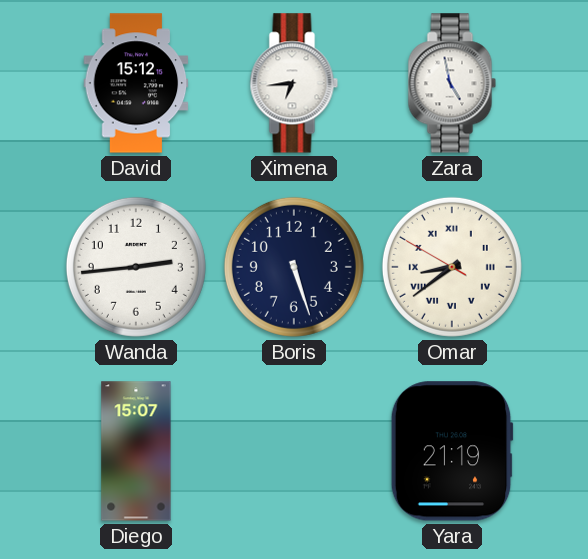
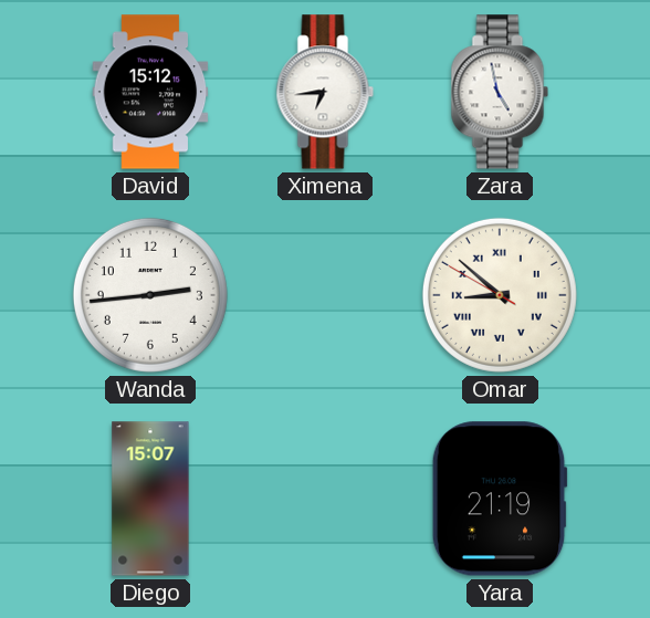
Boris: 5:27 -> none
Omar: 8:38 -> 8:51
